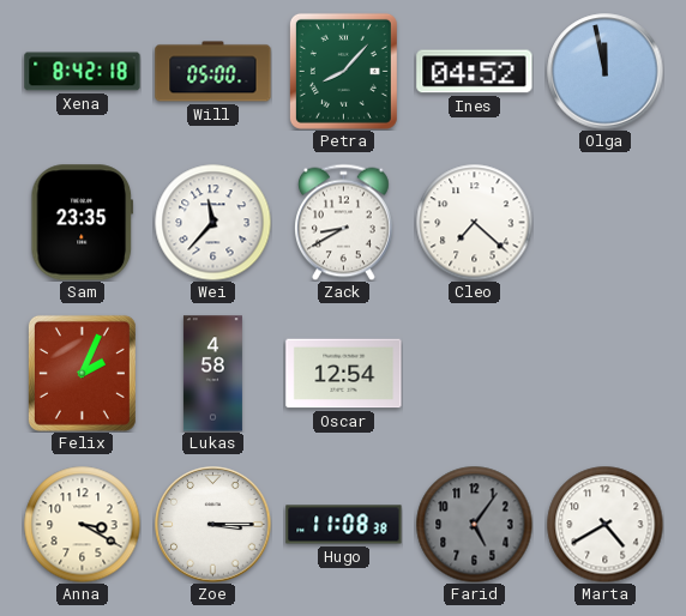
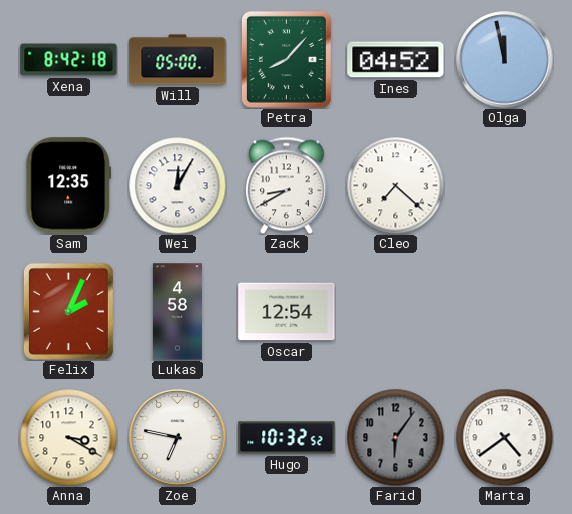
Sam: 23:35 -> 12:35
Wei: 11:37 -> 12:05
Zoe: 3:15 -> 6:47
Hugo: 11:08 -> 10:32
Farid: 5:06 -> 6:06
Marta: 4:40 -> 4:39
